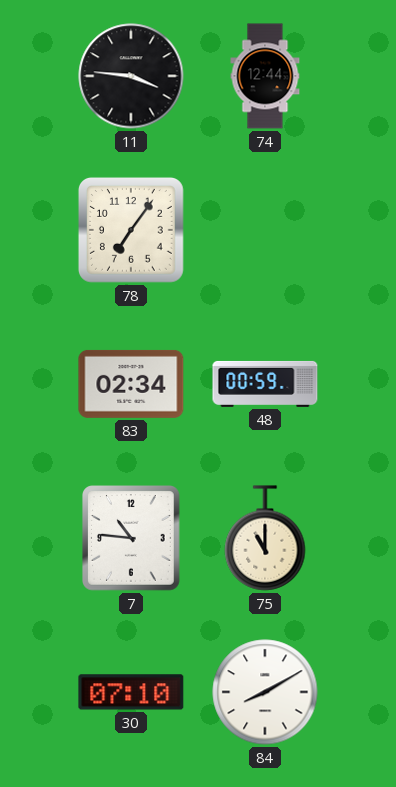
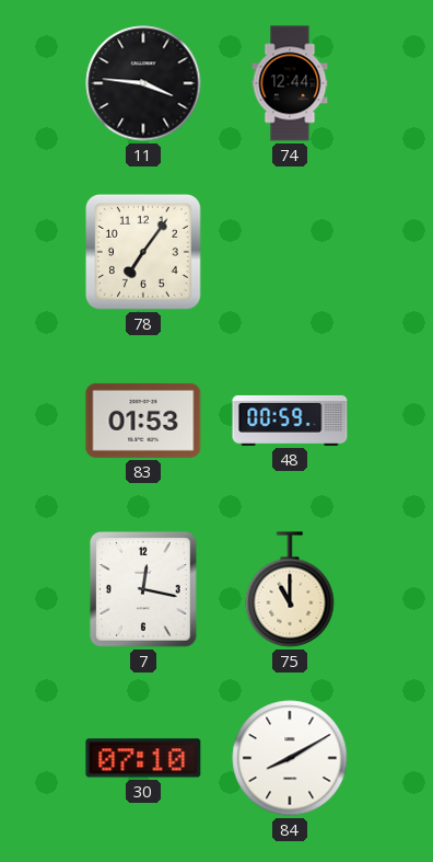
83: 02:34 -> 01:53
7: 10:46 -> 12:17
